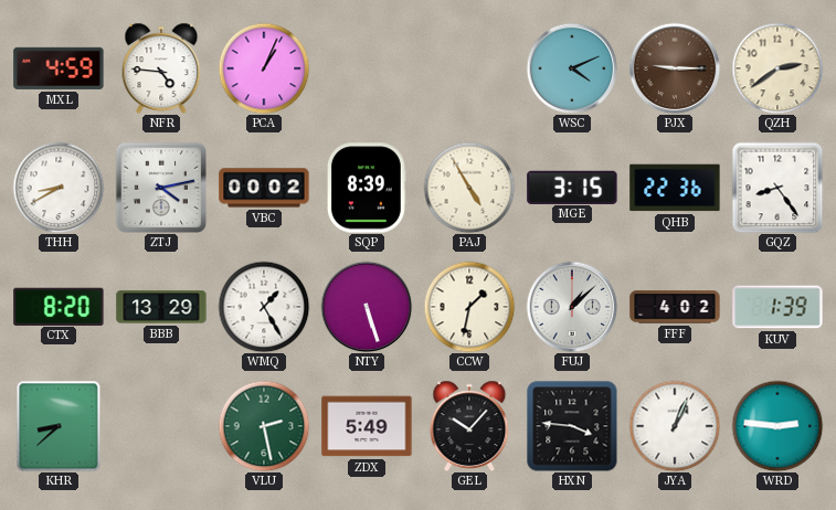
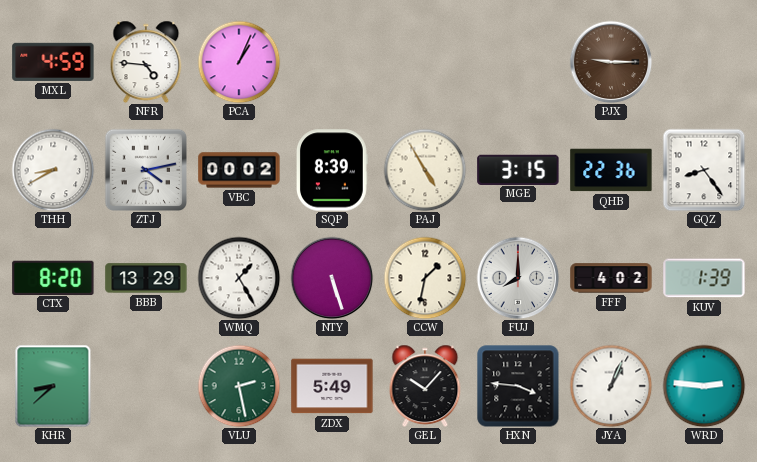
WSC: 4:11 -> none
QZH: 2:39 -> none
FUJ: 1:08 -> 8:00
